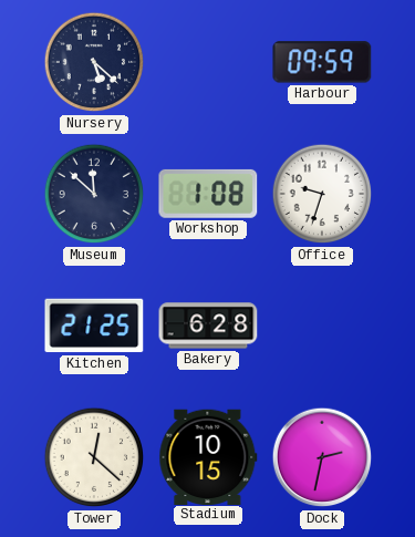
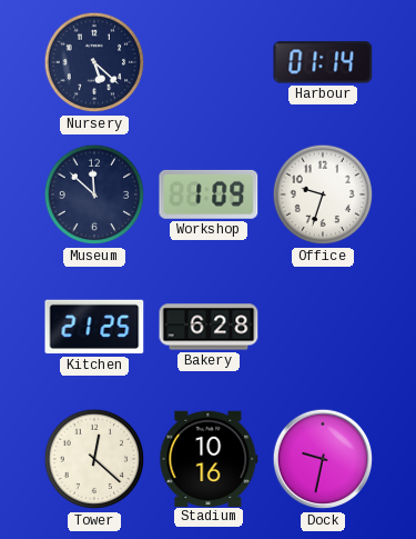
Harbour: 09:59 -> 01:14
Workshop: 1:08 -> 1:09
Stadium: 10:15 -> 10:16
Dock: 2:32 -> 9:32
